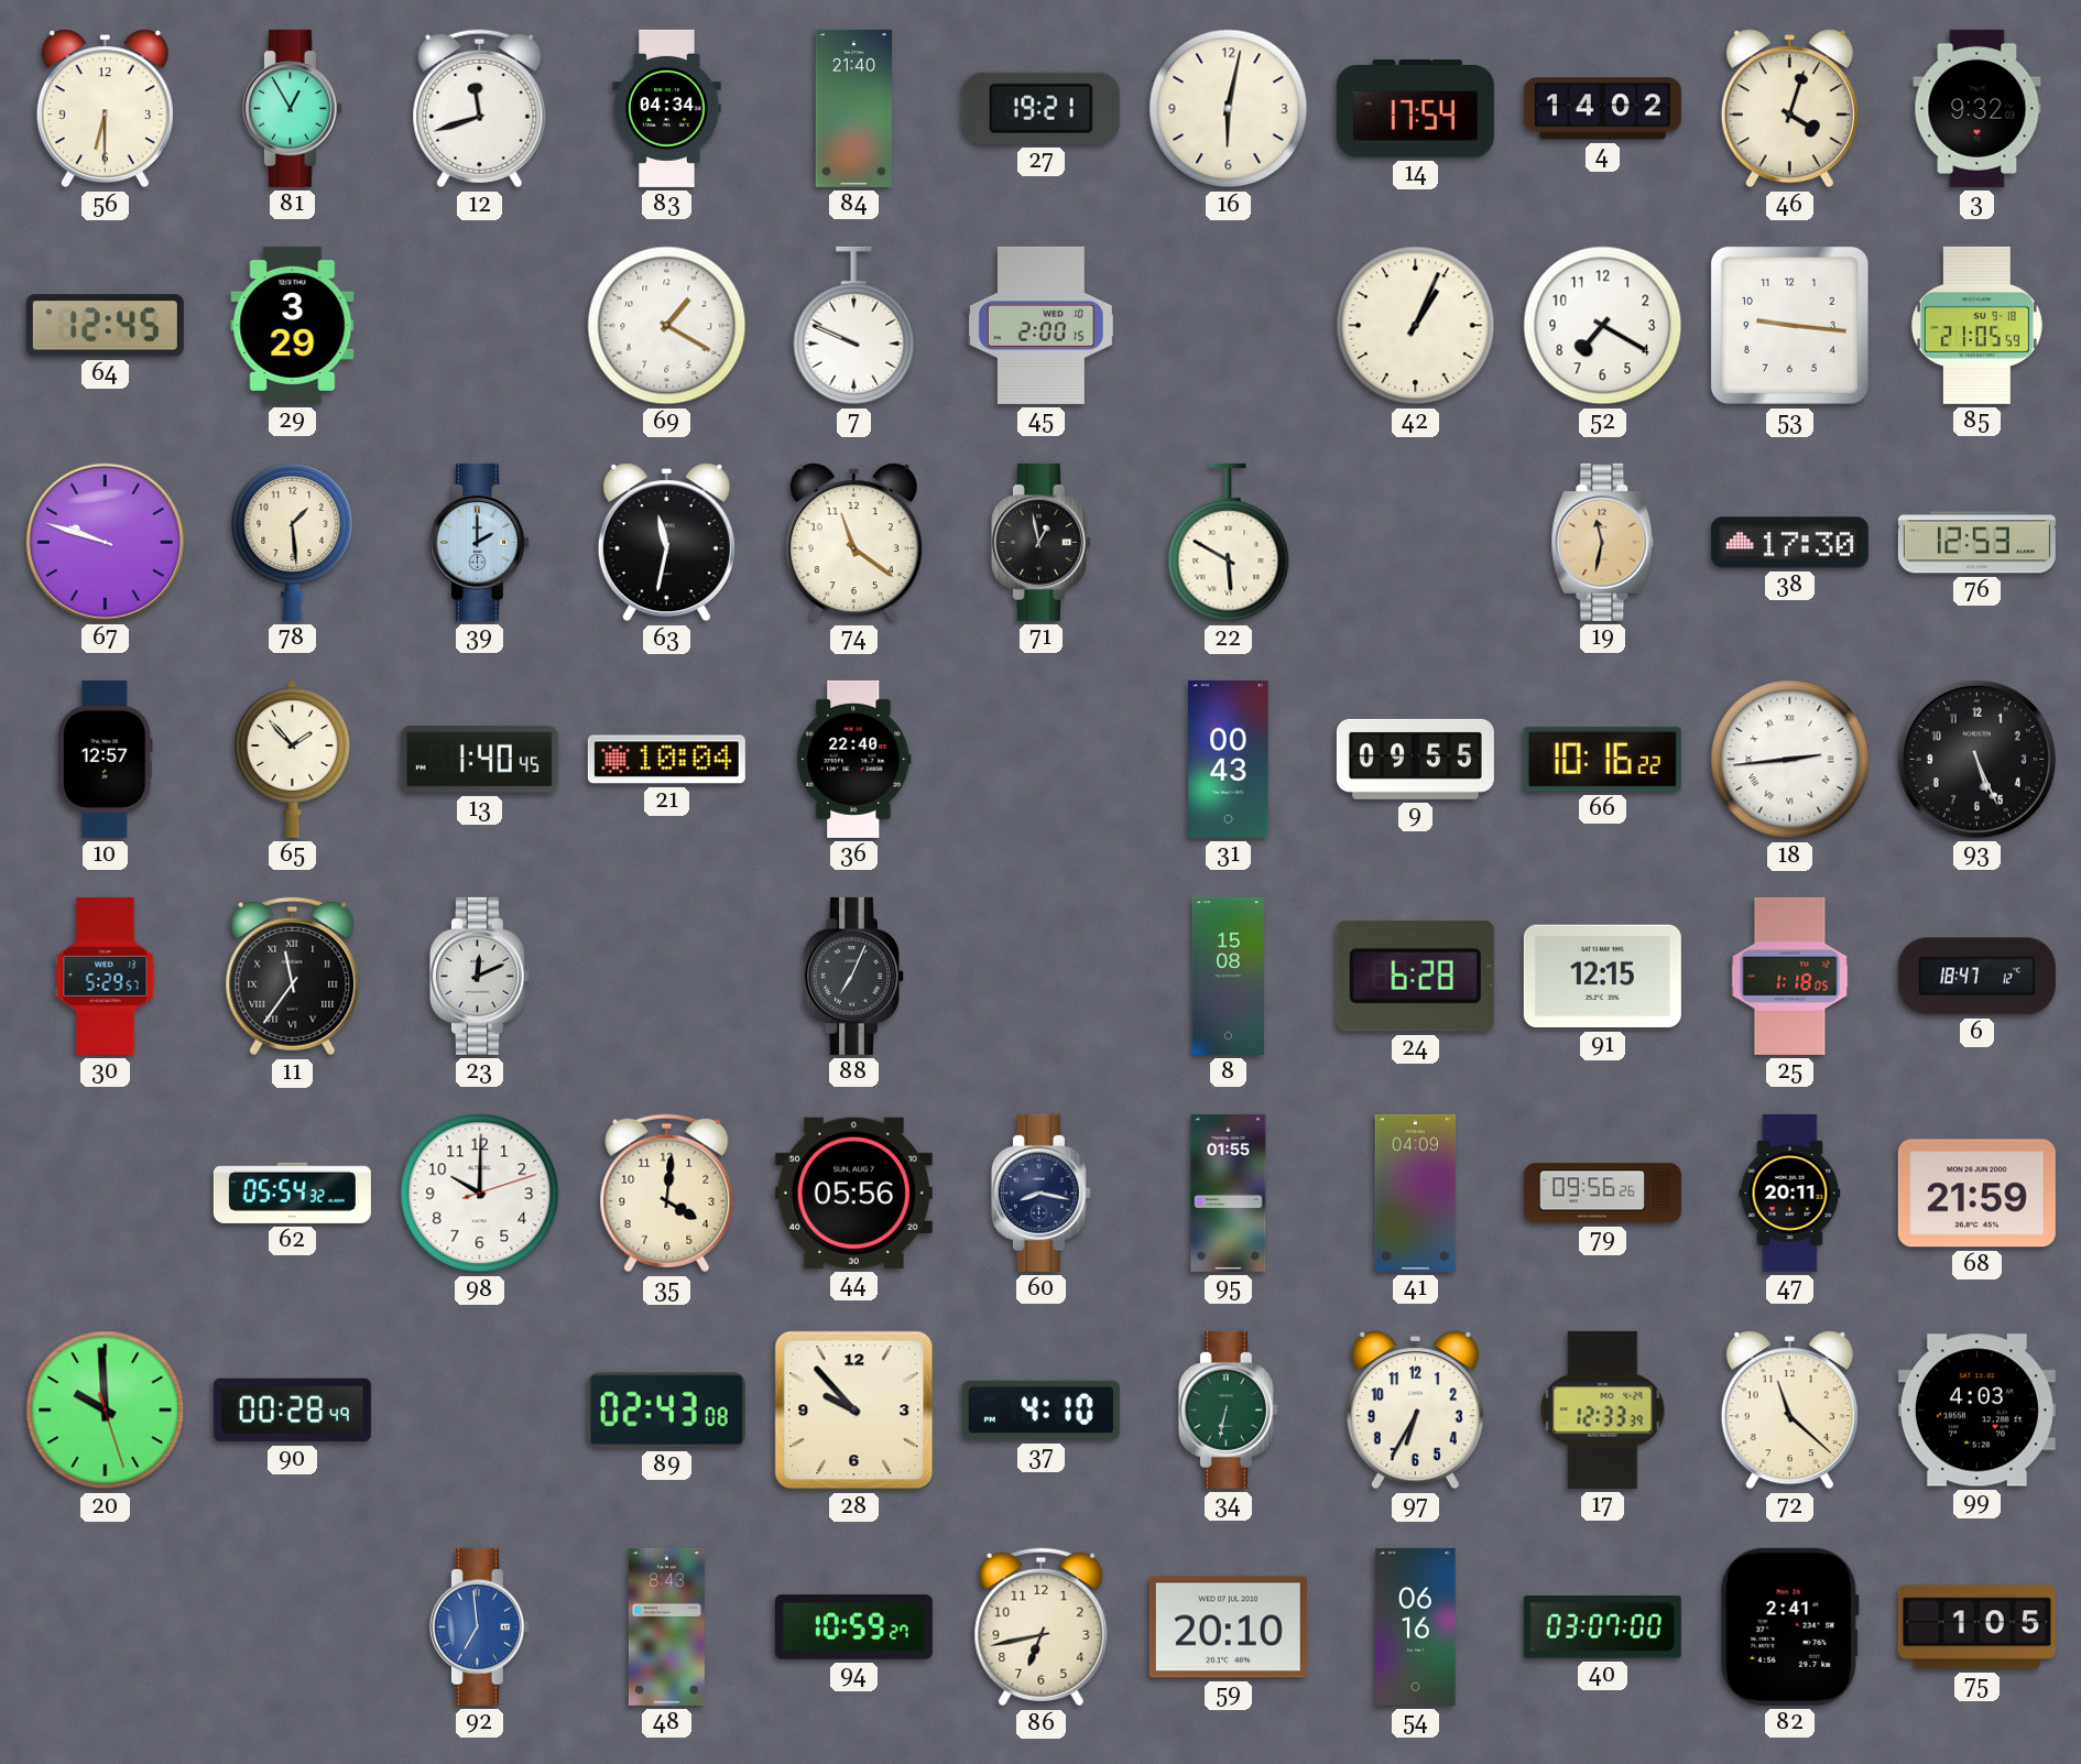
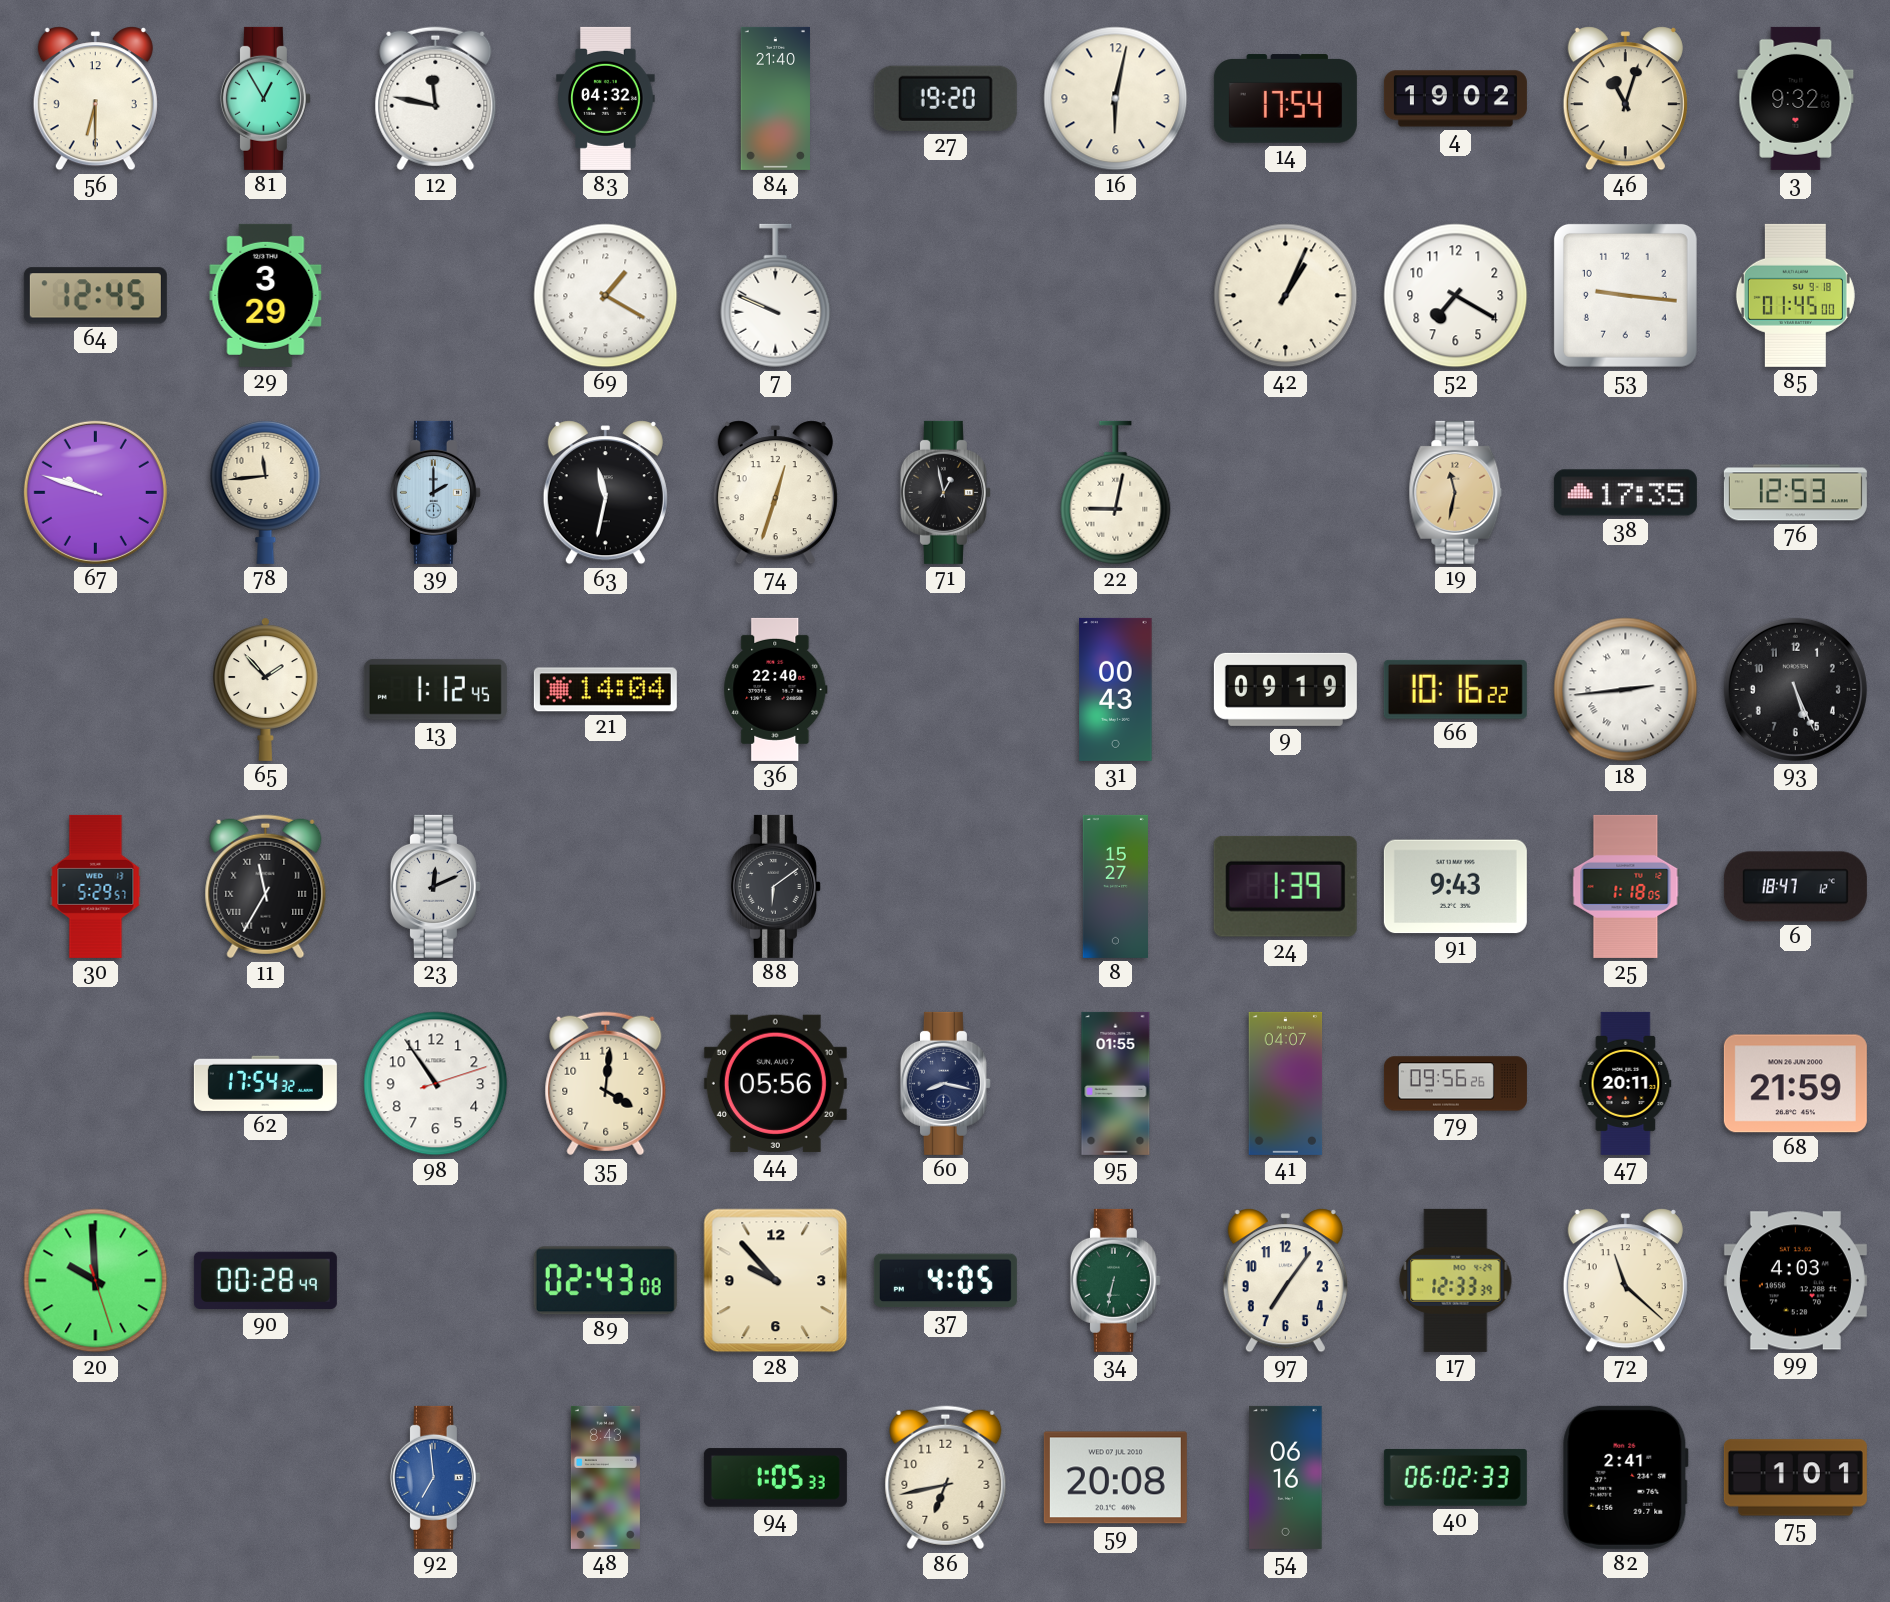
12: 11:42 -> 11:47
83: 04:34 -> 04:32
27: 19:21 -> 19:20
4: 14:02 -> 19:02
46: 4:03 -> 11:03
45: 2:00 -> none
85: 21:05 -> 01:45
78: 1:29 -> 11:44
74: 11:21 -> 12:33
22: 5:50 -> 9:02
38: 17:30 -> 17:35
10: 12:57 -> none
13: 1:40 -> 1:12
21: 10:04 -> 14:04
9: 09:55 -> 09:19
11: 11:36 -> 11:35
88: 7:04 -> 6:09
8: 15:08 -> 15:27
24: 6:28 -> 1:39
91: 12:15 -> 9:43
62: 05:54 -> 17:54
98: 10:00 -> 10:54
41: 04:09 -> 04:07
37: 4:10 -> 4:05
97: 6:35 -> 7:06
94: 10:59 -> 1:05
59: 20:10 -> 20:08
40: 03:07 -> 06:02
75: 1:05 -> 1:01
